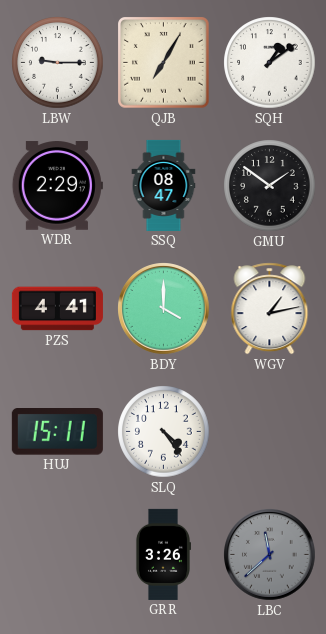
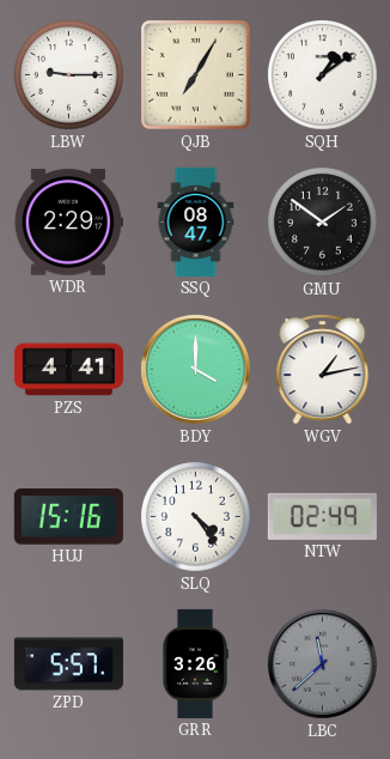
HUJ: 15:11 -> 15:16
NTW: none -> 02:49
ZPD: none -> 5:57
